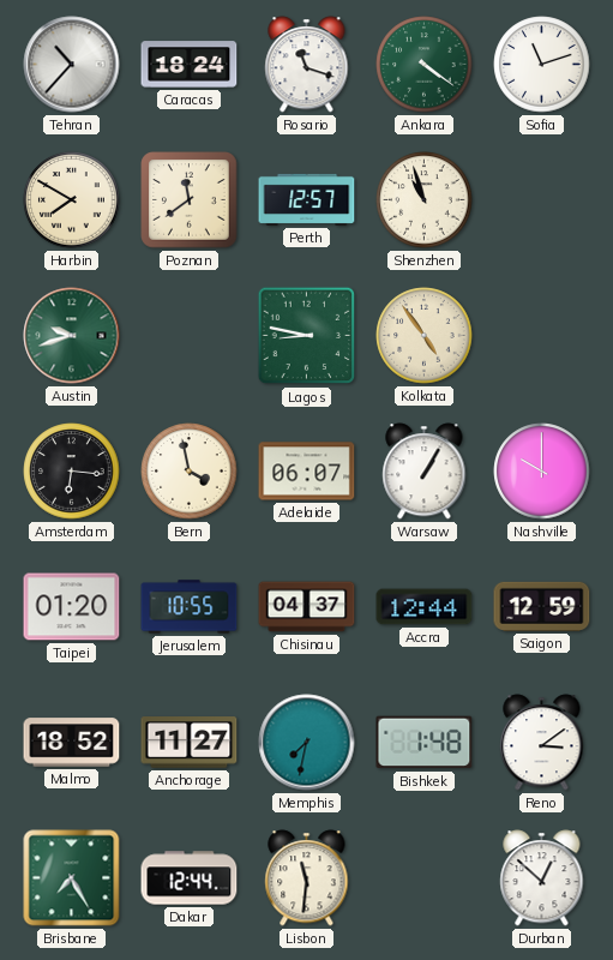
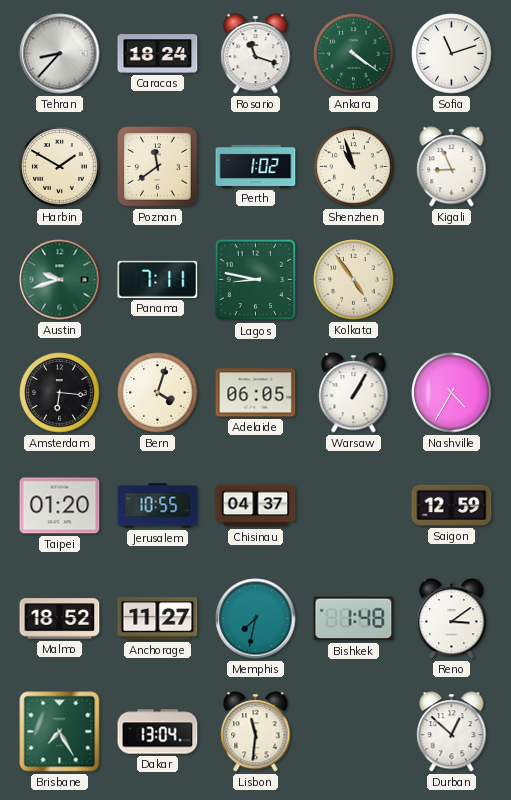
Tehran: 10:37 -> 8:37
Harbin: 7:50 -> 1:50
Perth: 12:57 -> 1:02
Kigali: none -> 8:56
Panama: none -> 7:11
Bern: 3:58 -> 4:03
Adelaide: 06:07 -> 06:05
Nashville: 10:00 -> 4:35
Accra: 12:44 -> none
Dakar: 12:44 -> 13:04
